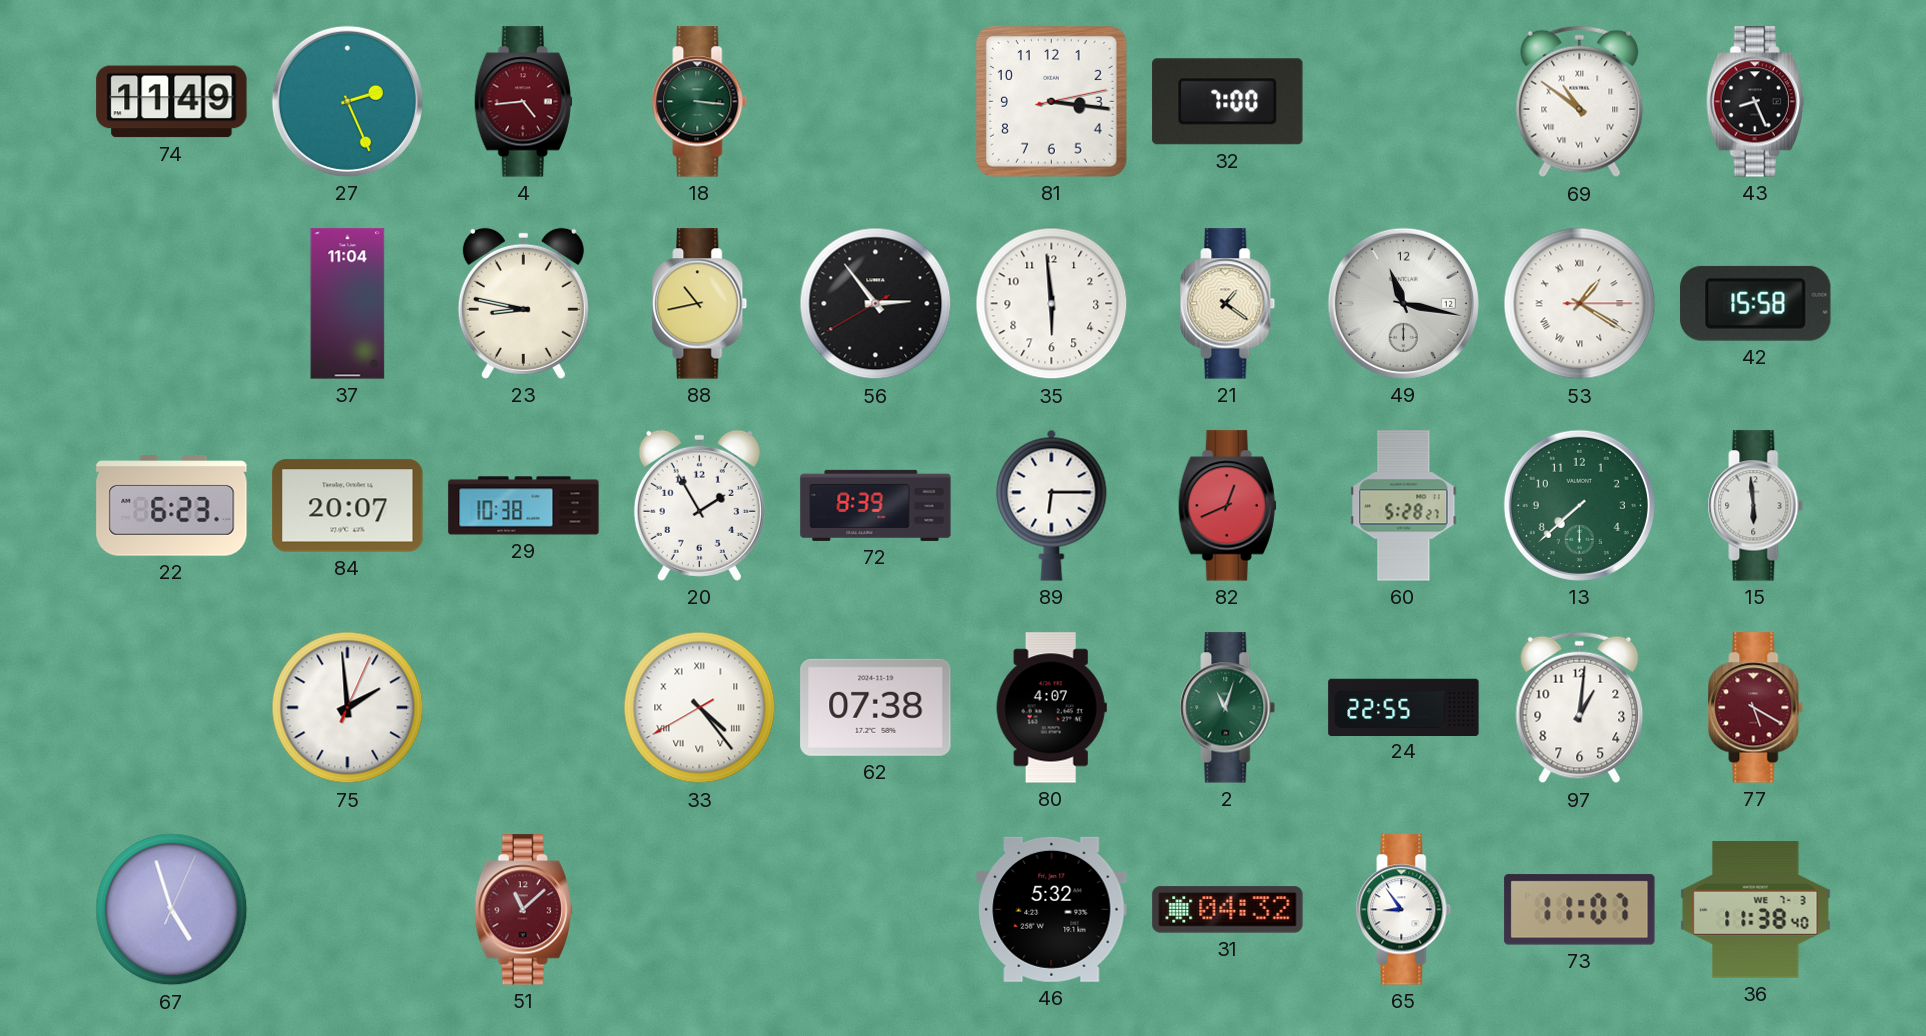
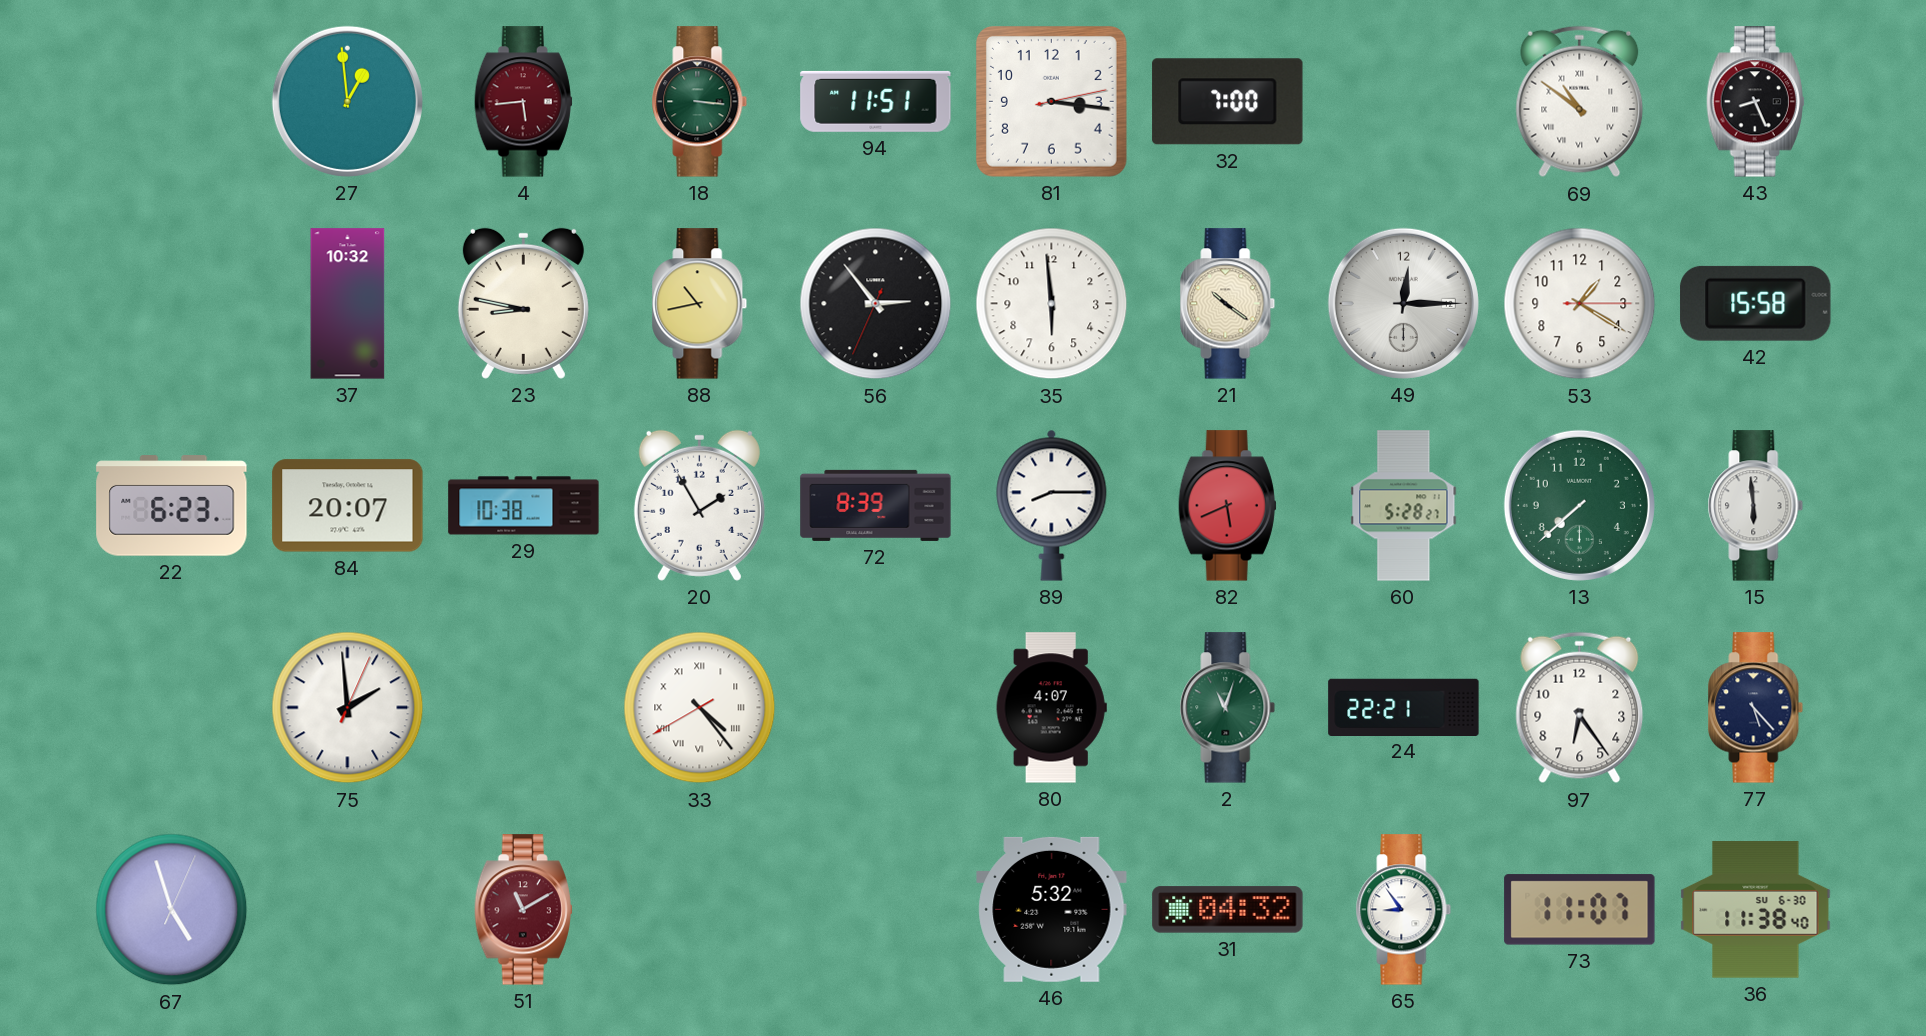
74: 11:49 -> none
27: 2:26 -> 12:59
4: 4:44 -> 5:44
94: none -> 11:51
37: 11:04 -> 10:32
56: 2:53:40 -> 2:53:34
21: 1:21 -> 10:21
49: 11:17 -> 12:15
53 numerals: Roman -> Arabic
89: 6:15 -> 8:15
82: 12:41 -> 5:41
62: 07:38 -> none
24: 22:55 -> 22:21
97: 1:01 -> 6:24
77: 5:20 -> 5:23
77 dial: burgundy -> navy
51: 11:08 -> 11:10
36 date: WE 7-3 -> SU 6-30
